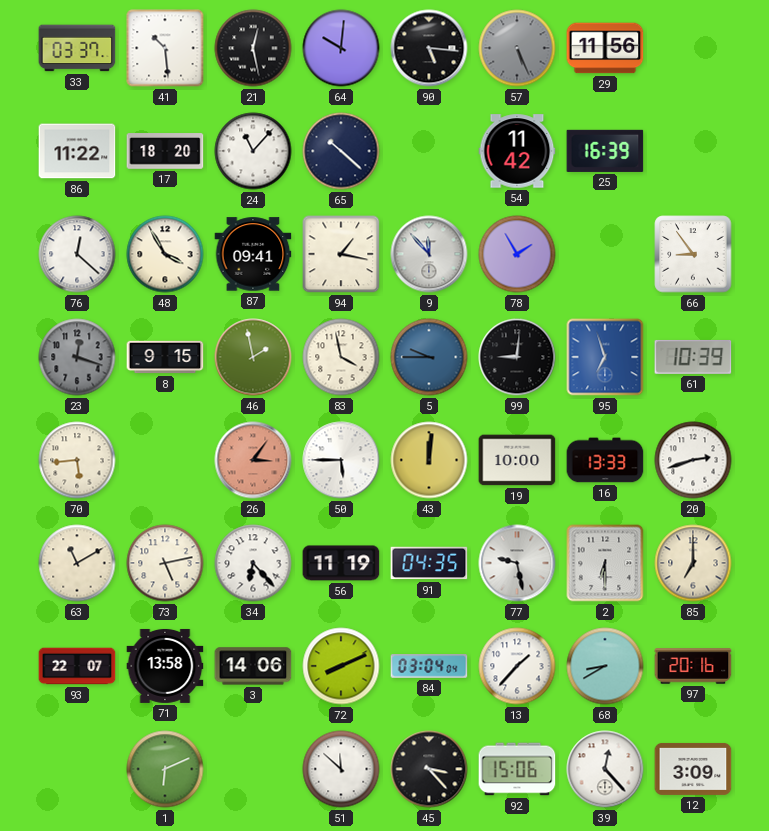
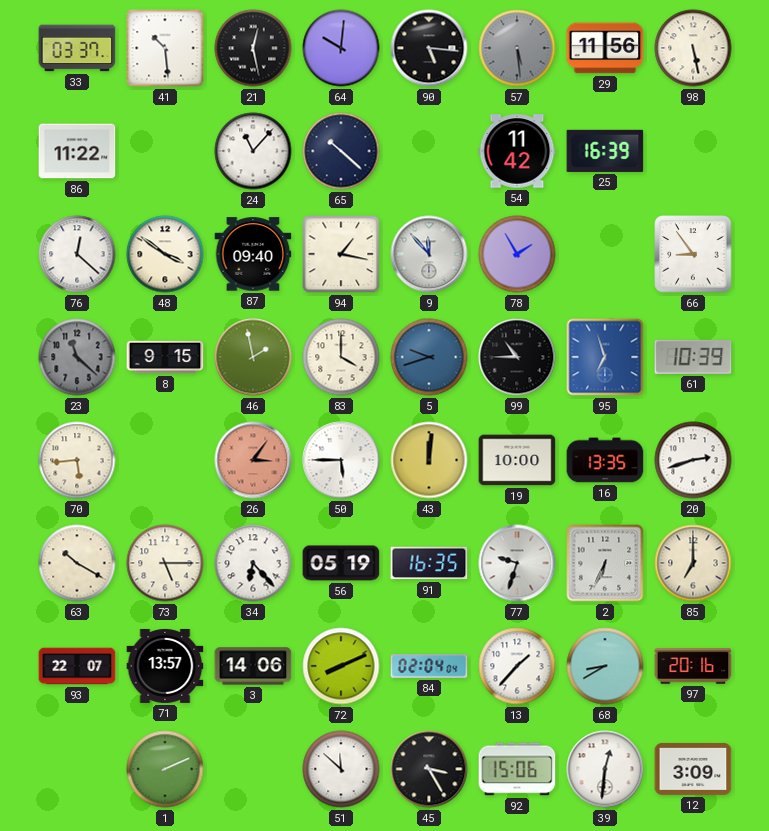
57: 5:26 -> 5:29
98: none -> 5:28
17: 18:20 -> none
48: 3:55 -> 3:51
87: 09:41 -> 09:40
23: 12:18 -> 11:22
83: 3:58 -> 4:00
5: 9:45 -> 9:42
99: 9:01 -> 10:45
16: 13:33 -> 13:35
63: 11:10 -> 10:20
73: 5:13 -> 5:15
56: 11:19 -> 05:19
91: 04:35 -> 16:35
77: 9:28 -> 9:33
2: 6:30 -> 6:34
71: 13:58 -> 13:57
84: 03:04 -> 02:04
1: 6:11 -> 2:11
45: 3:23 -> 3:25
39: 12:23 -> 12:31
